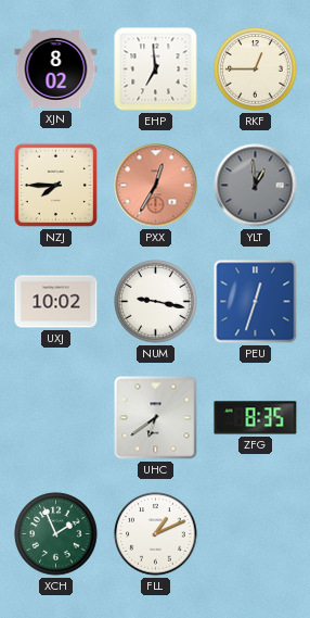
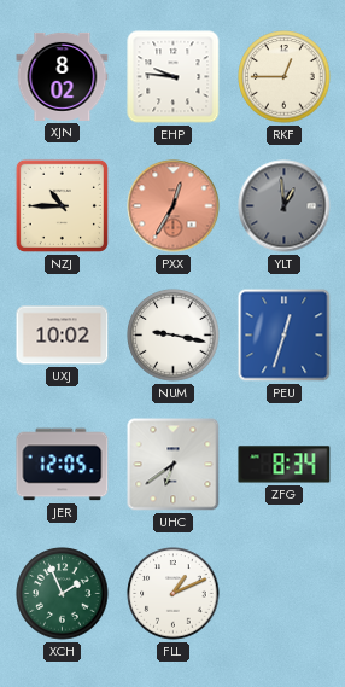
EHP: 6:59 -> 9:46
NZJ: 7:45 -> 10:45
JER: none -> 12:05
ZFG: 8:35 -> 8:34
